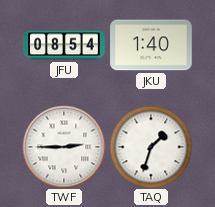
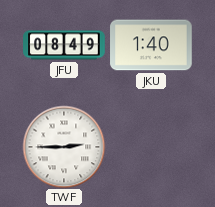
JFU: 08:54 -> 08:49
TAQ: 1:33 -> none
